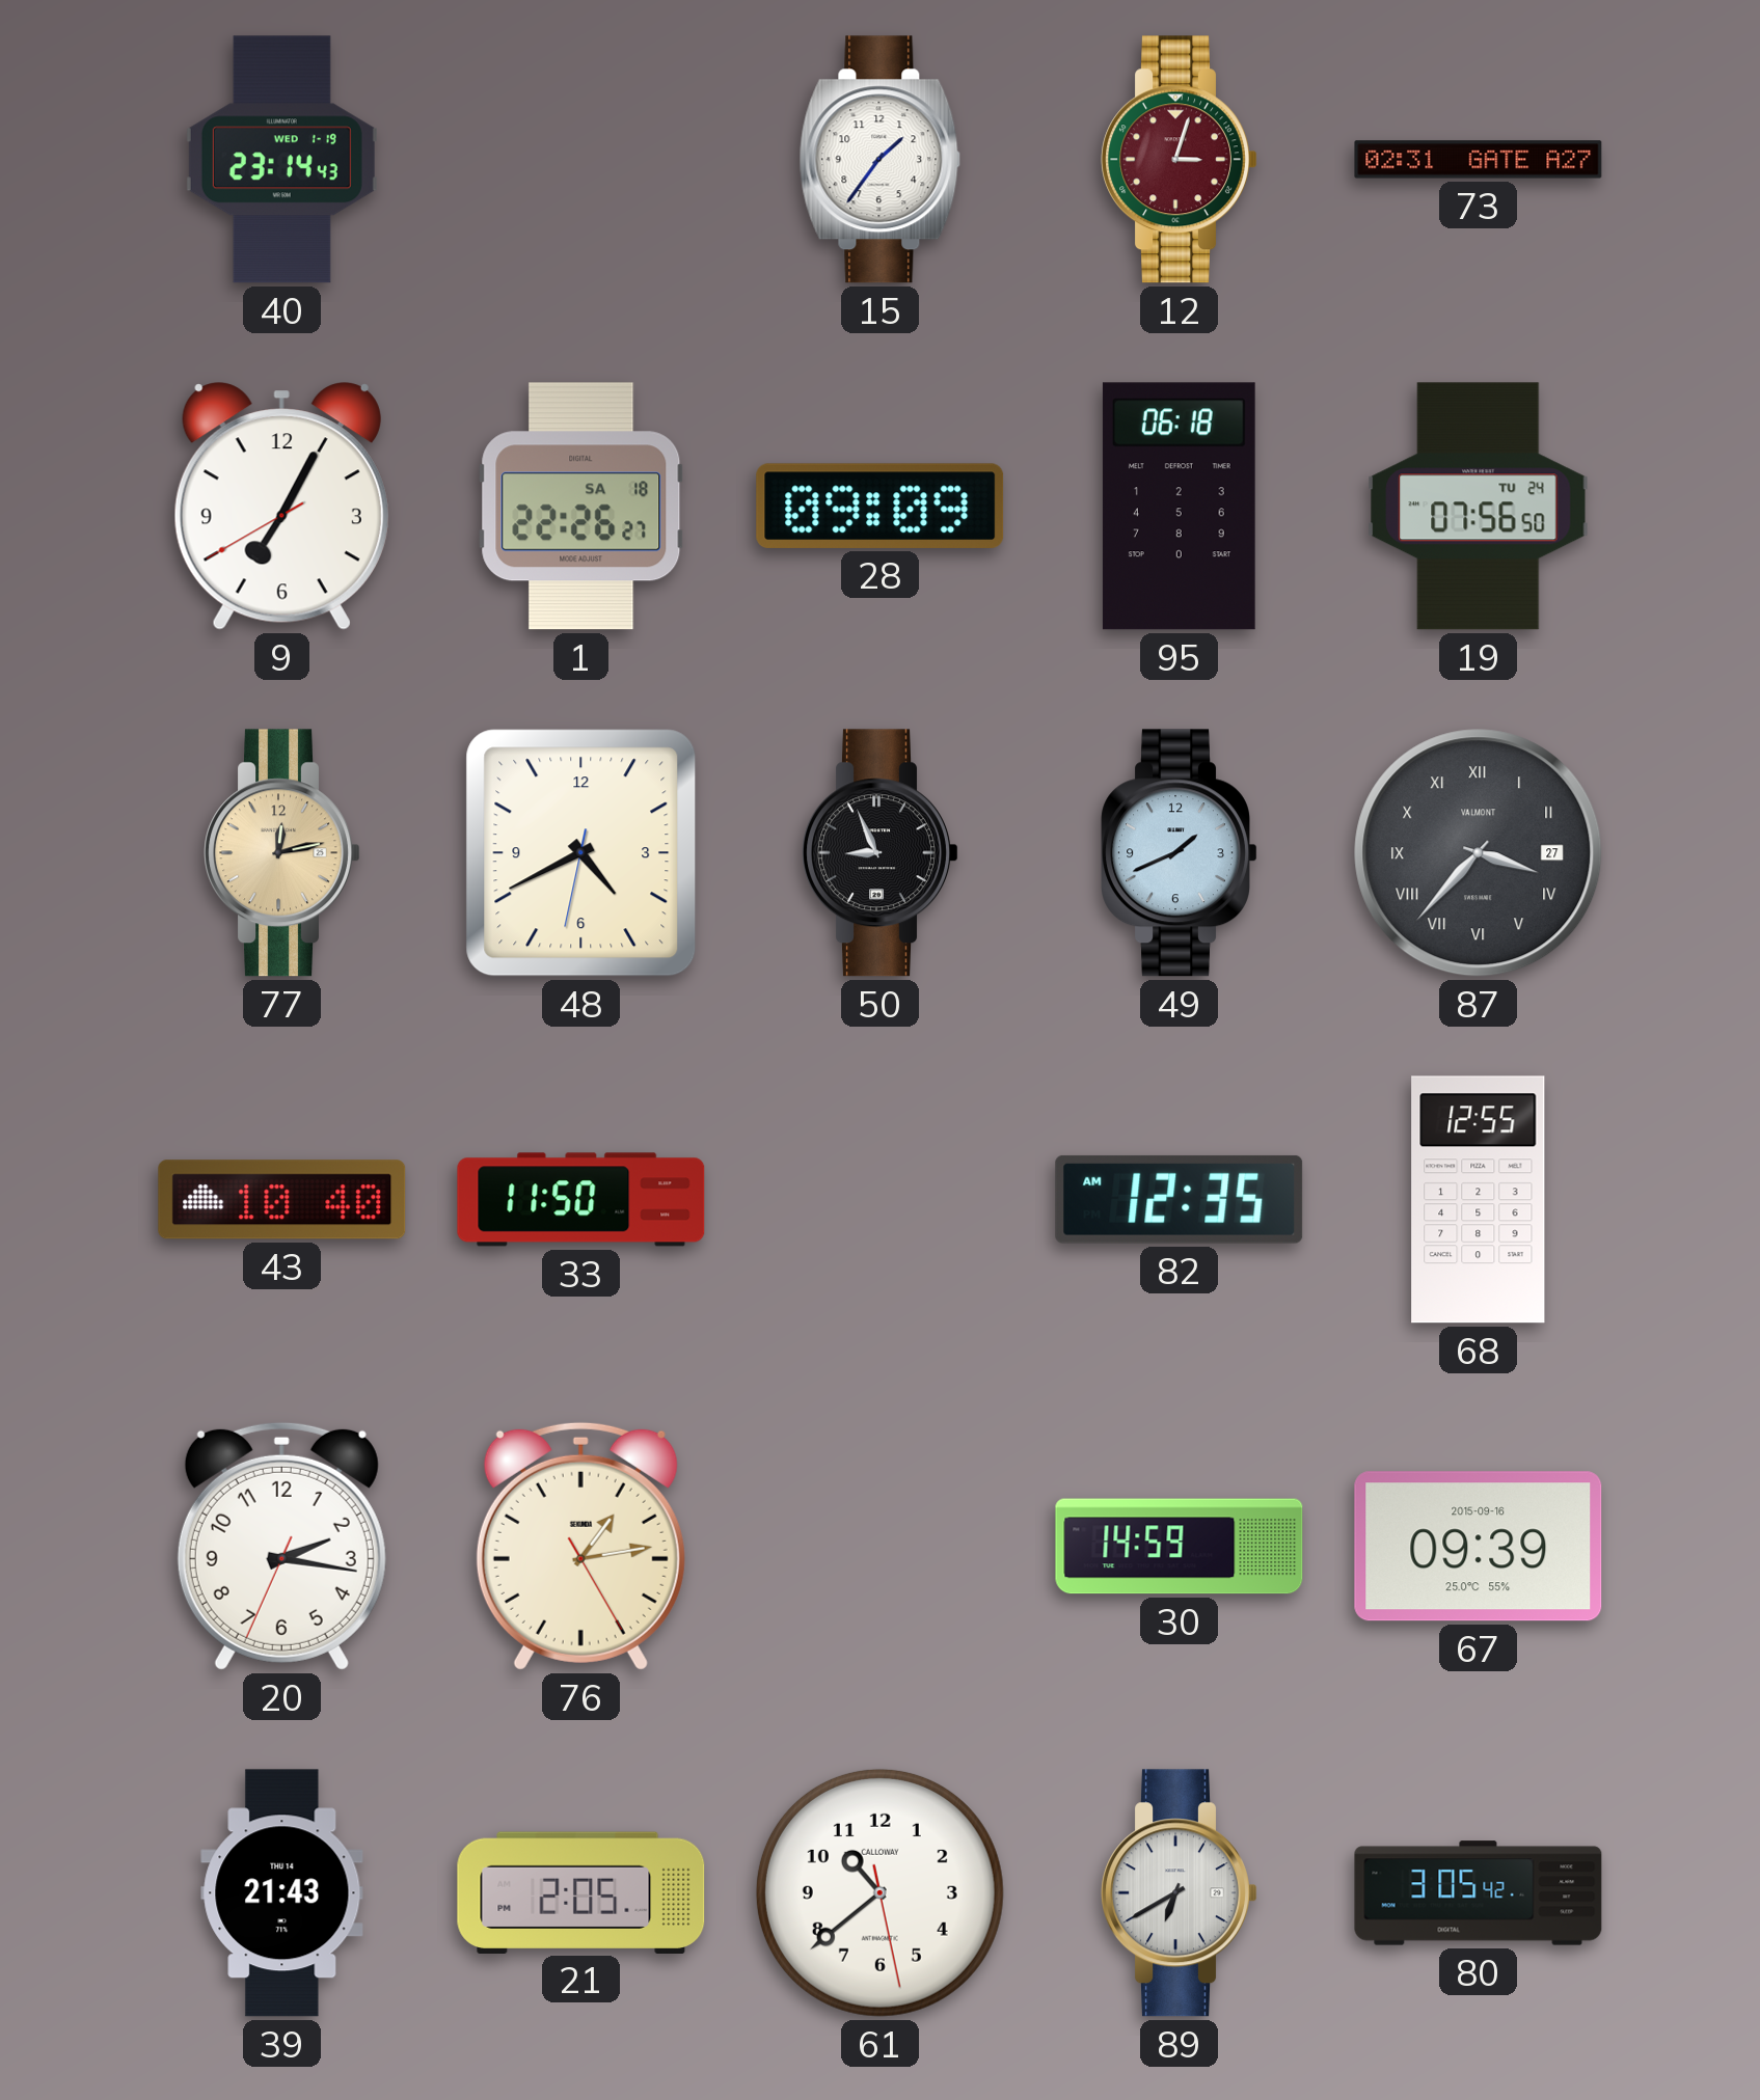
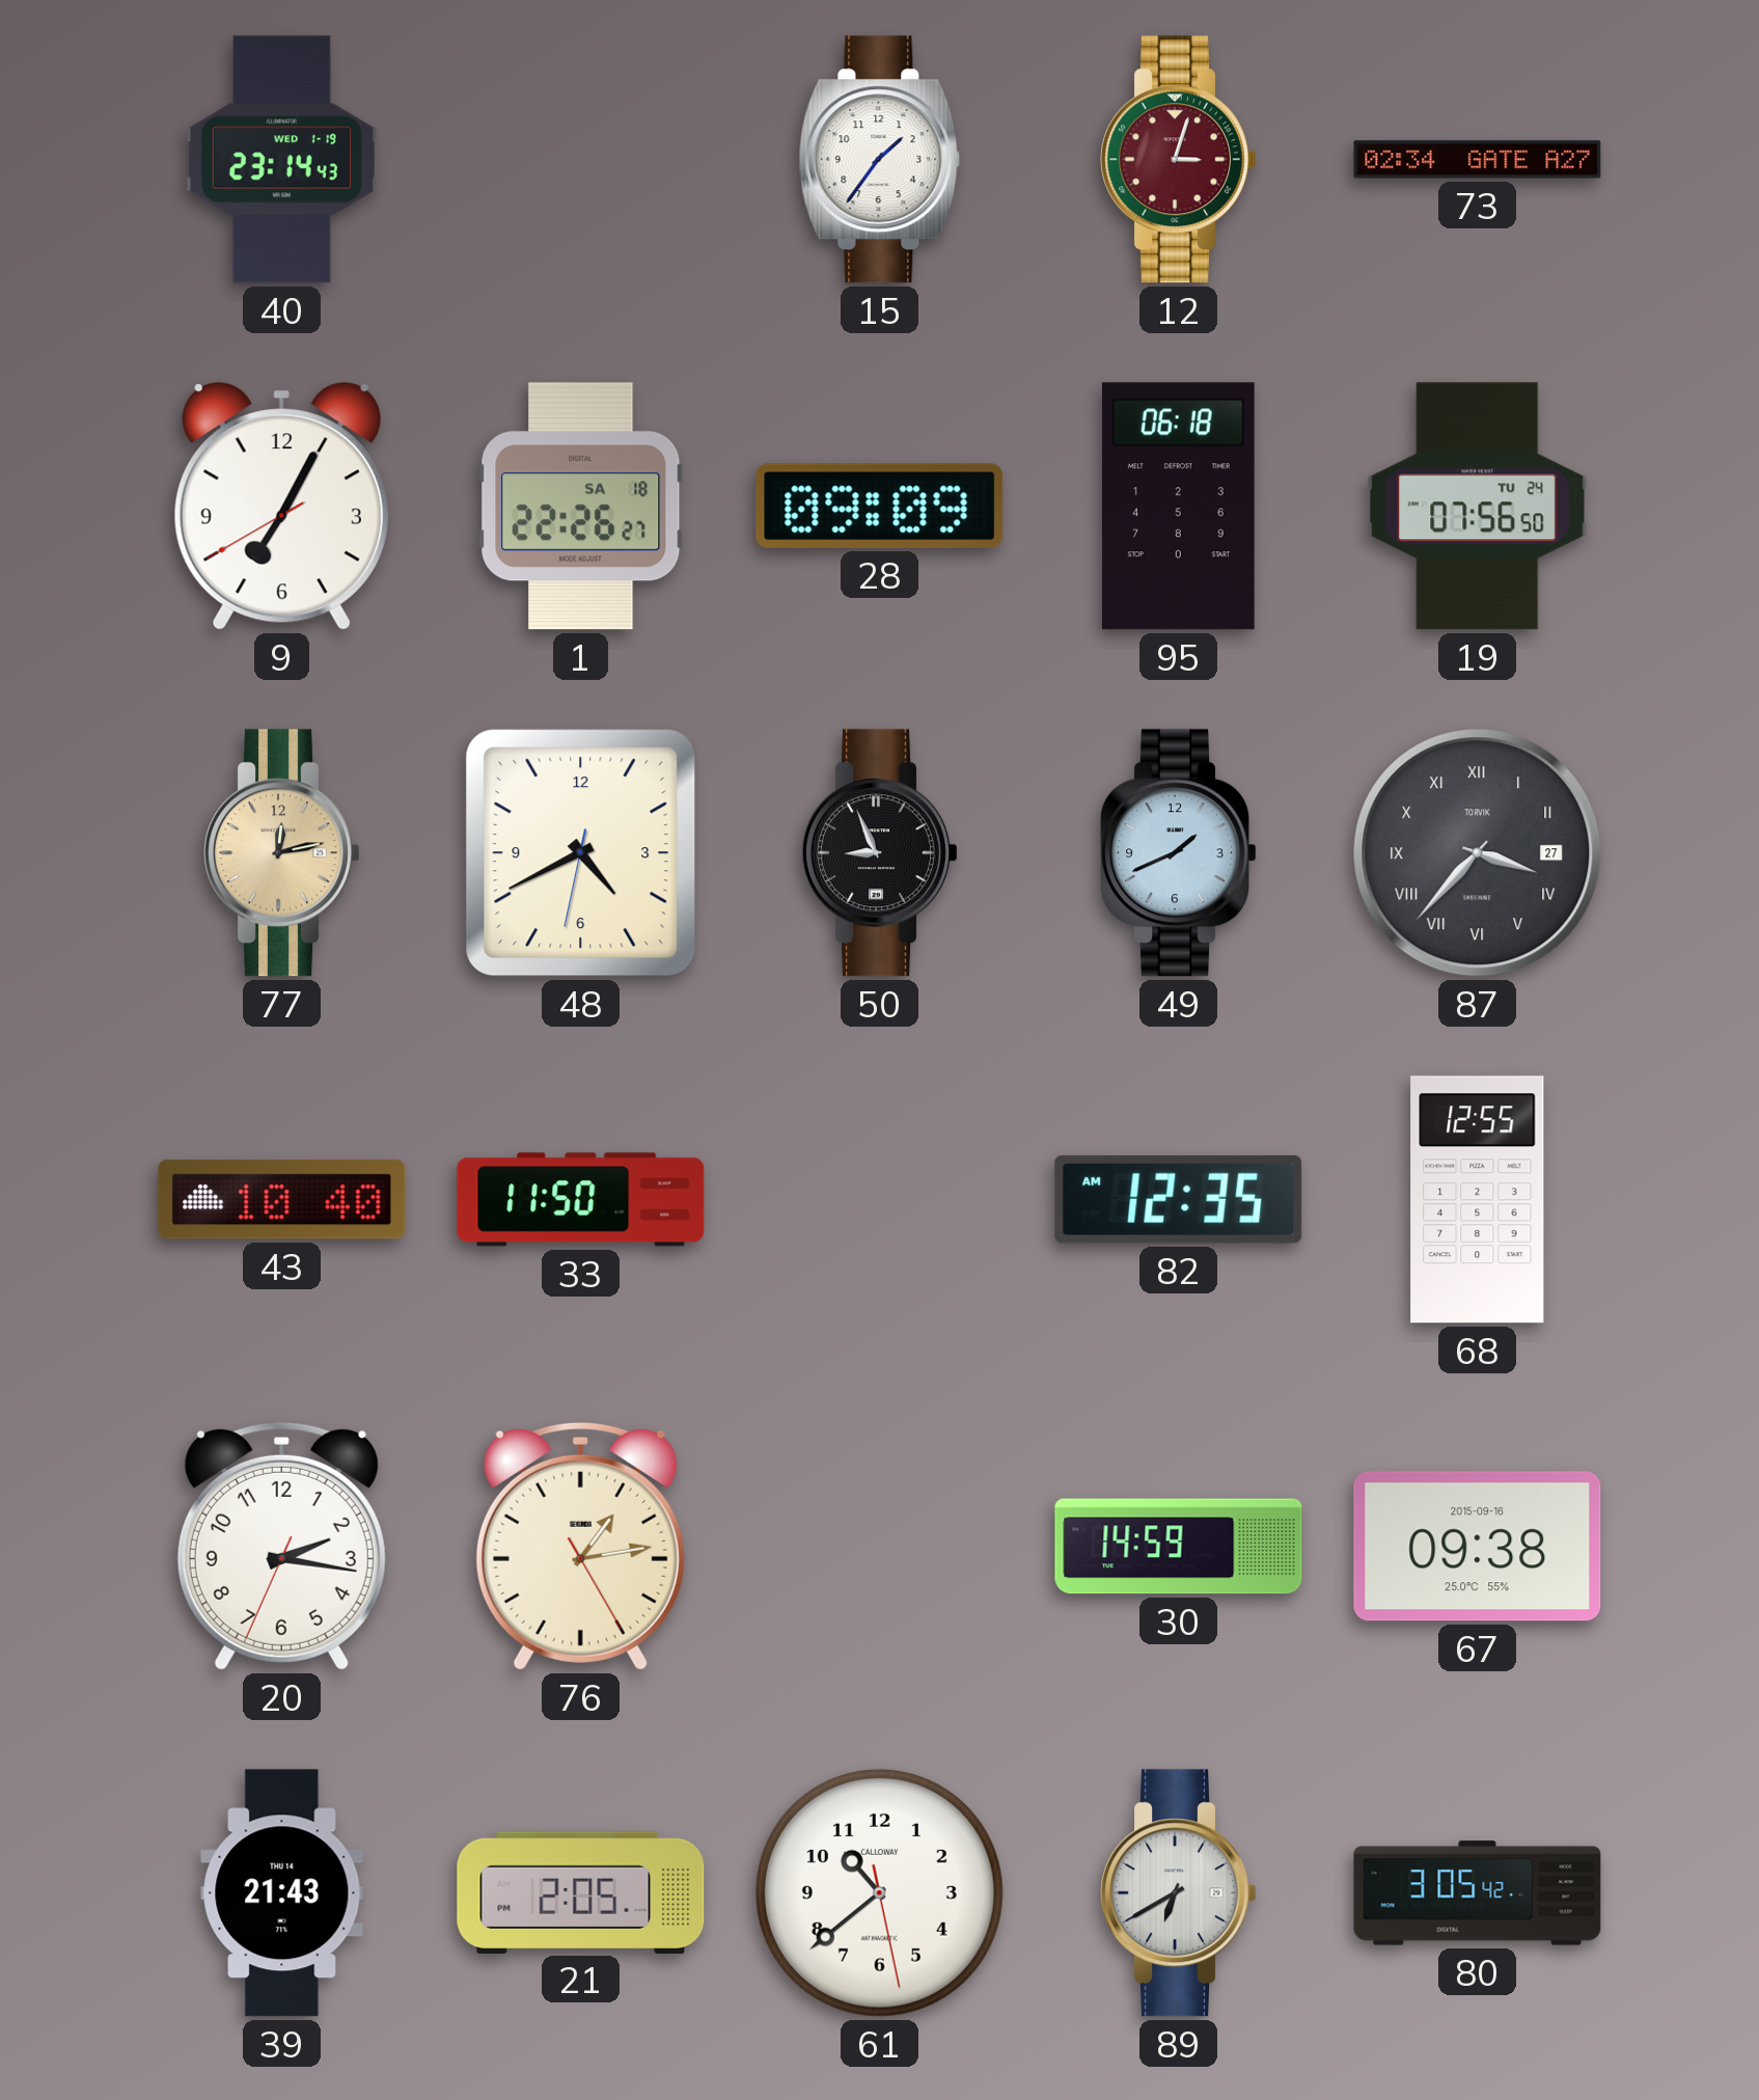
73: 02:31 -> 02:34
87 brand: VALMONT -> TORVIK
67: 09:39 -> 09:38
